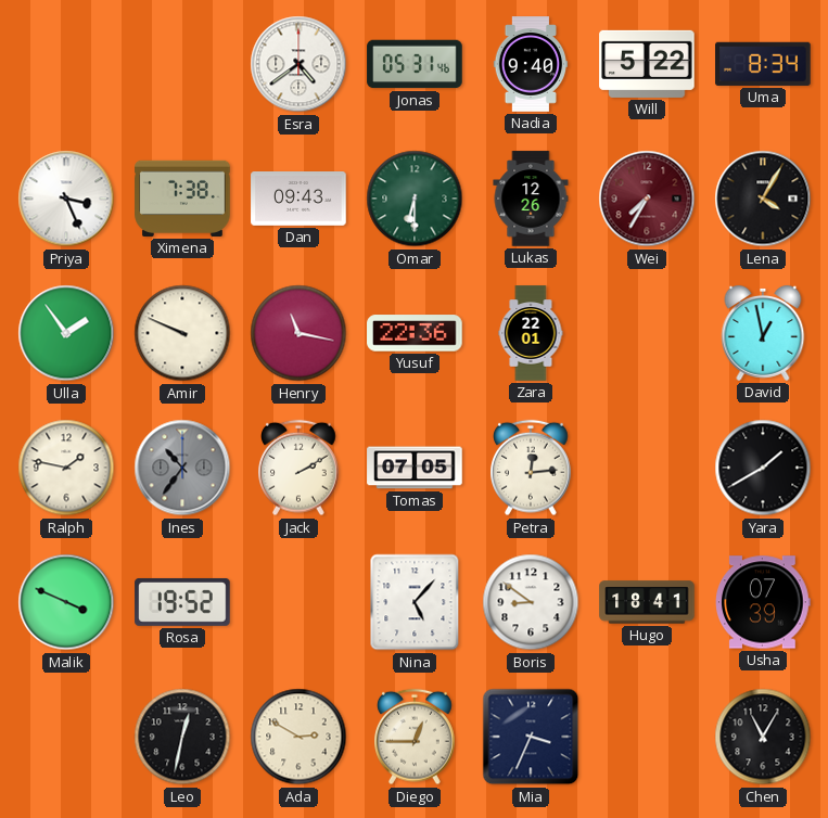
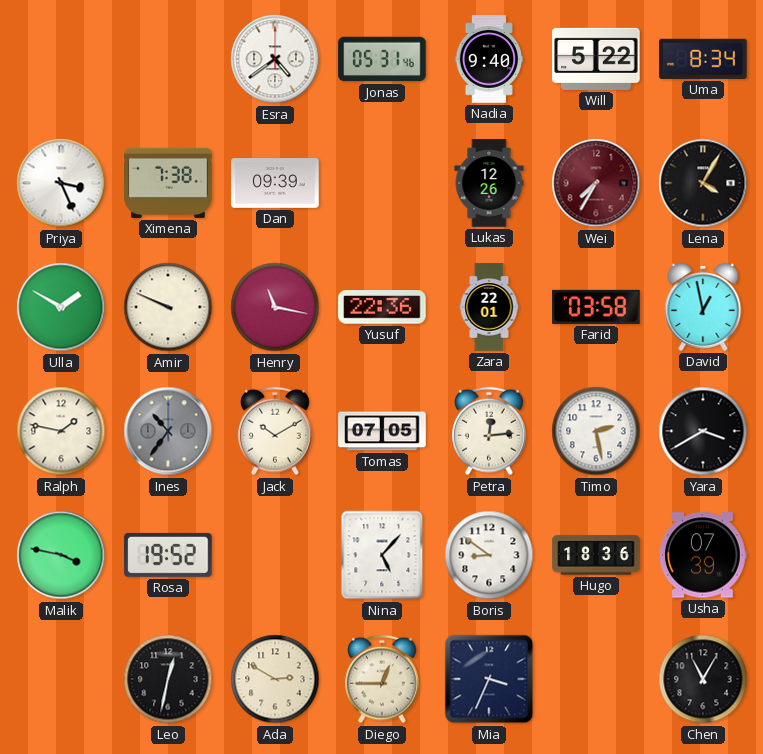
Dan: 09:43 -> 09:39
Omar: 6:30 -> none
Ulla: 1:54 -> 1:50
Farid: none -> 03:58
Jack: 2:10 -> 10:10
Timo: none -> 2:28
Yara: 1:40 -> 3:40
Malik: 3:49 -> 3:47
Hugo: 18:41 -> 18:36
